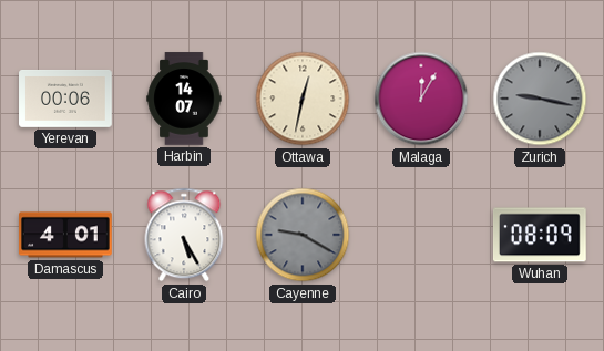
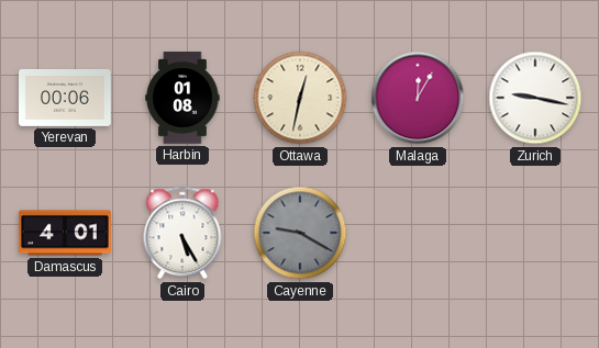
Harbin: 14:07 -> 01:08
Zurich dial: grey -> white
Wuhan: 08:09 -> none
